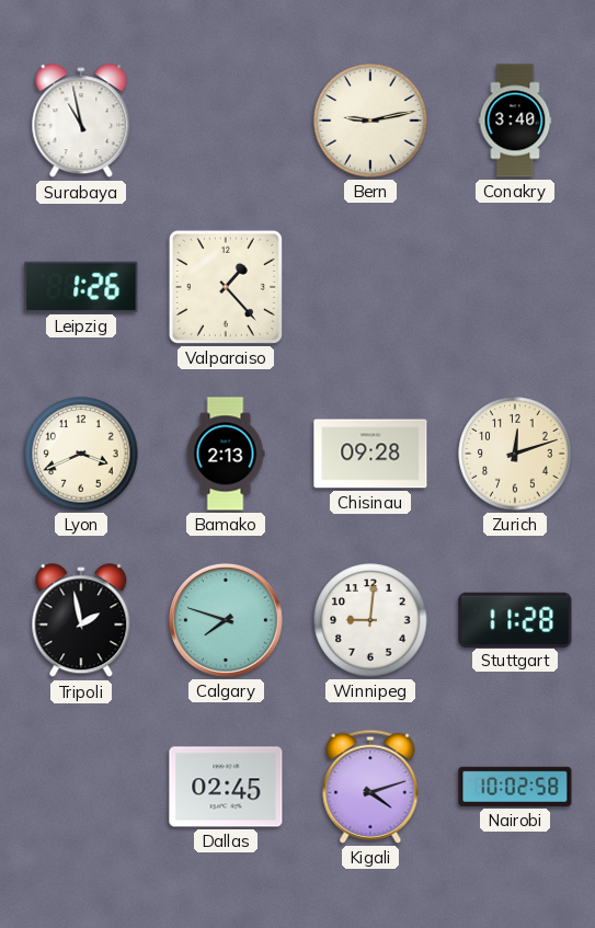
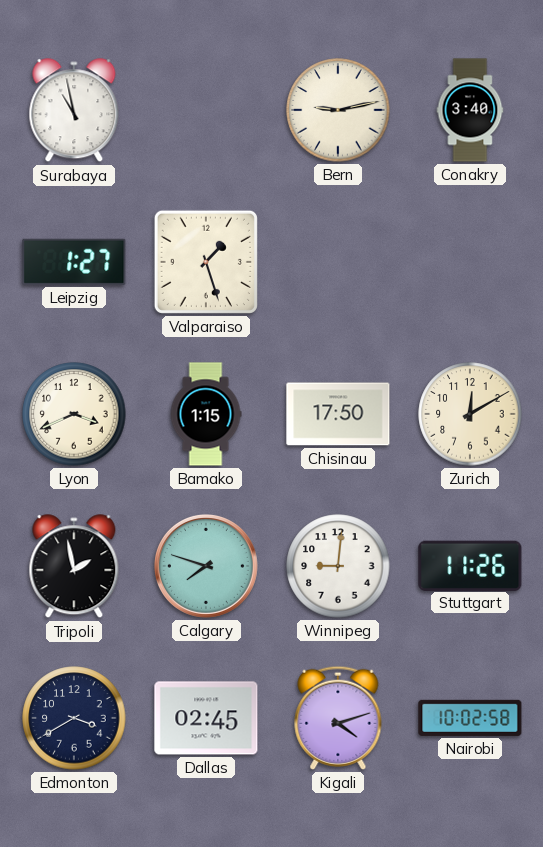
Leipzig: 1:26 -> 1:27
Valparaiso: 1:23 -> 1:27
Bamako: 2:13 -> 1:15
Chisinau: 09:28 -> 17:50
Zurich: 12:12 -> 12:10
Stuttgart: 11:28 -> 11:26
Edmonton: none -> 3:40
